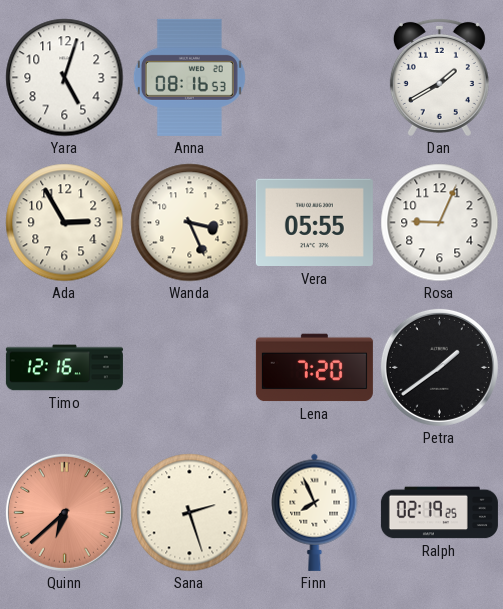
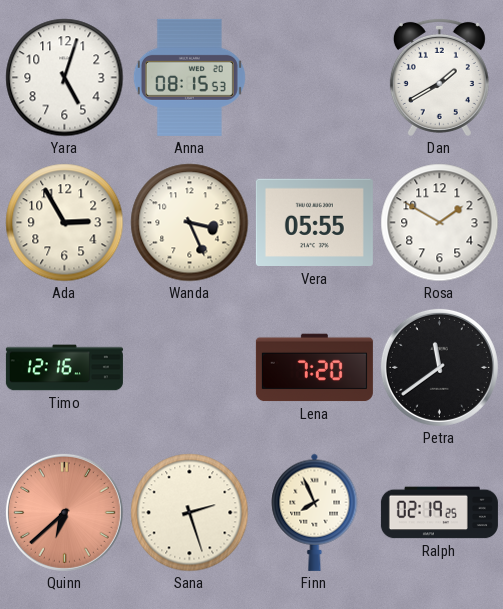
Anna: 08:16 -> 08:15
Rosa: 9:04 -> 1:50
Petra: 1:39 -> 11:39
